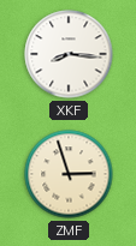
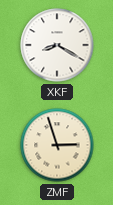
XKF: 8:16 -> 8:20
